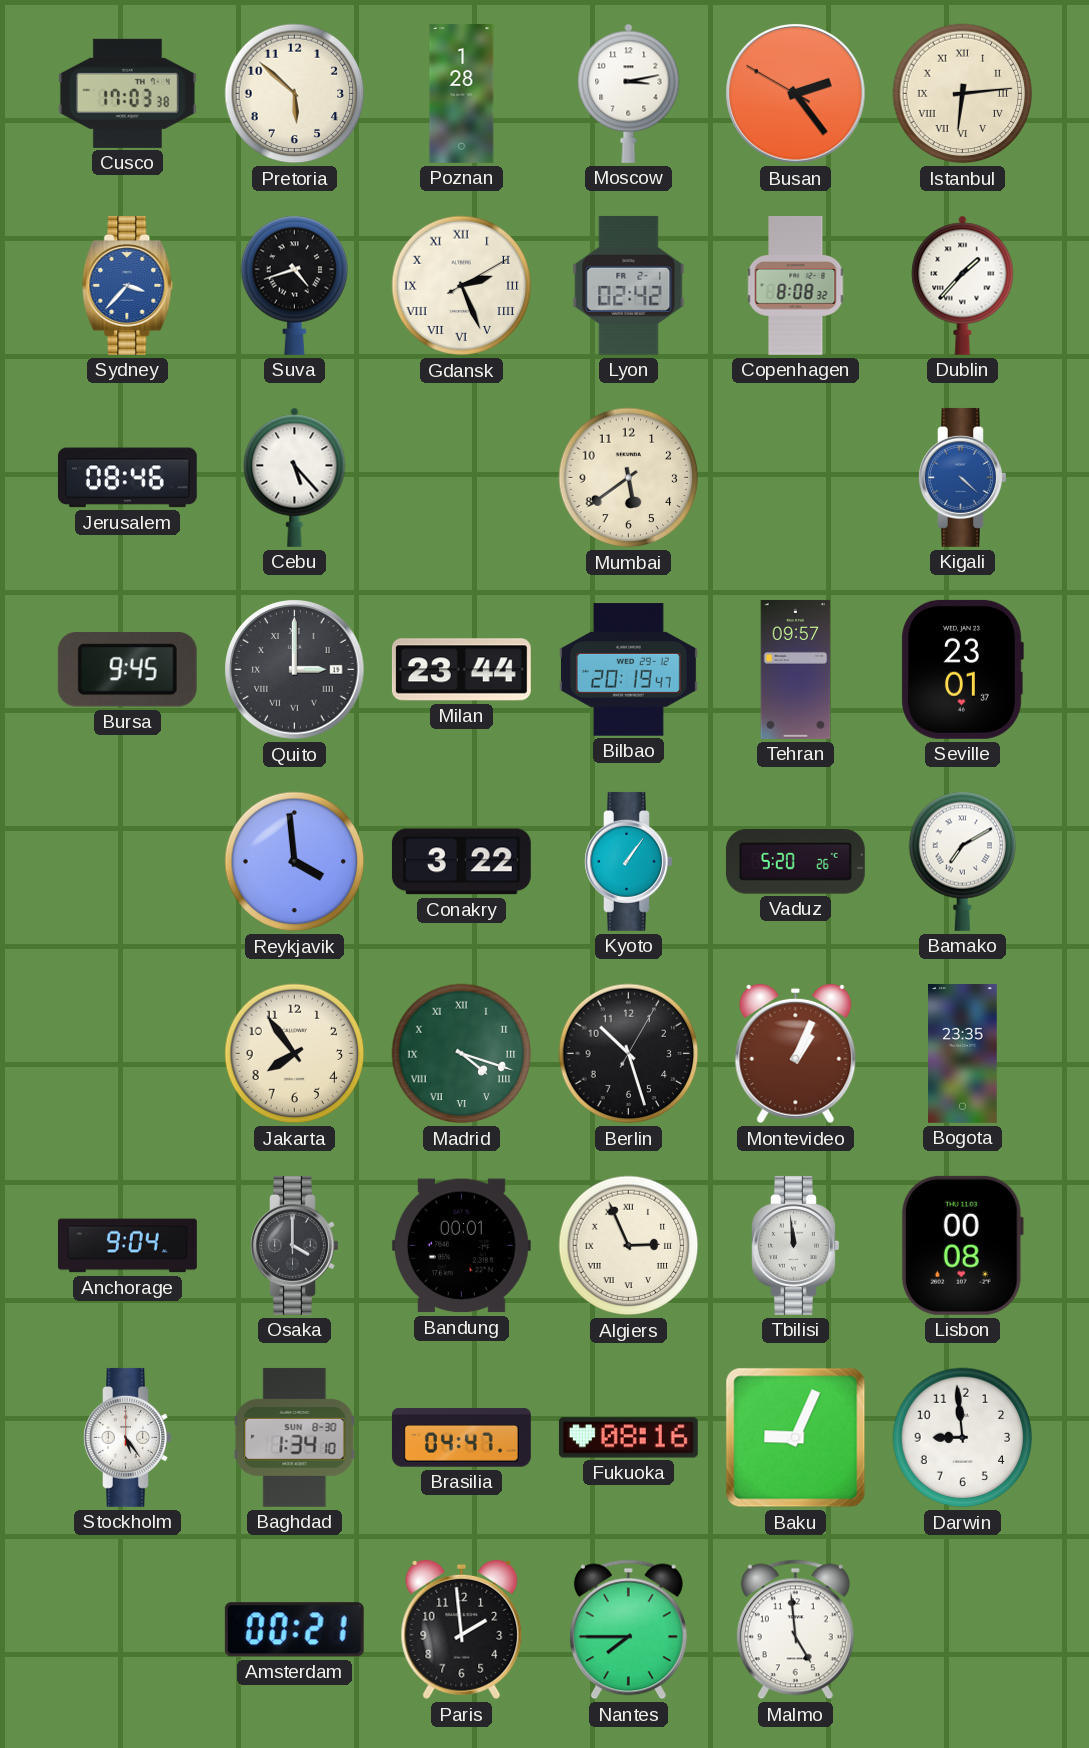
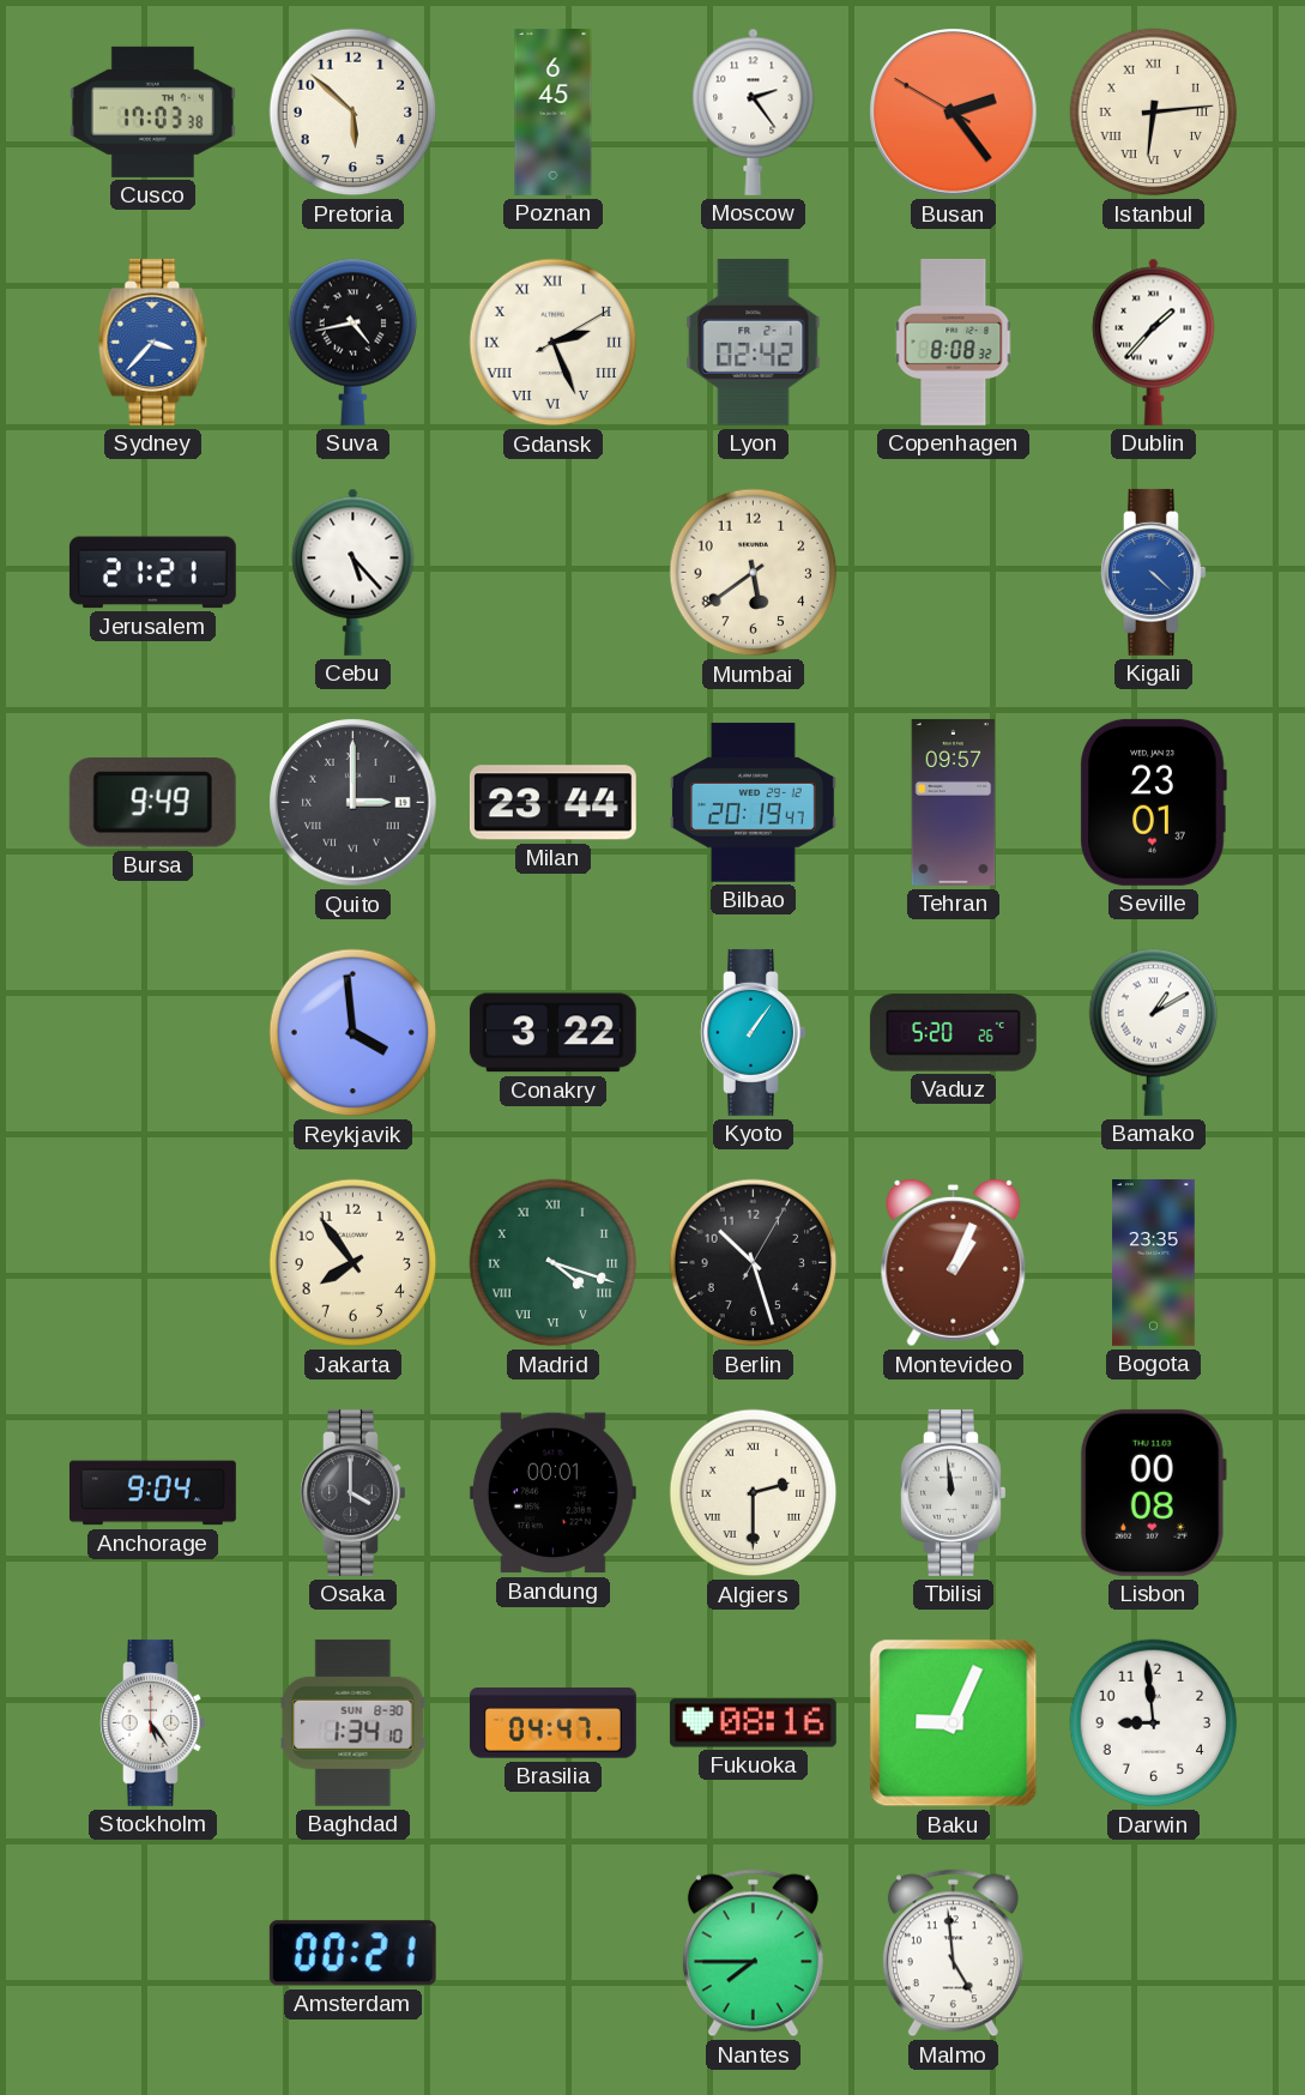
Poznan: 1:28 -> 6:45
Moscow: 3:13 -> 2:24
Suva: 4:42 -> 4:43
Jerusalem: 08:46 -> 21:21
Bursa: 9:45 -> 9:49
Bamako: 7:10 -> 1:10
Algiers: 2:56 -> 2:30
Paris: 1:59 -> none
